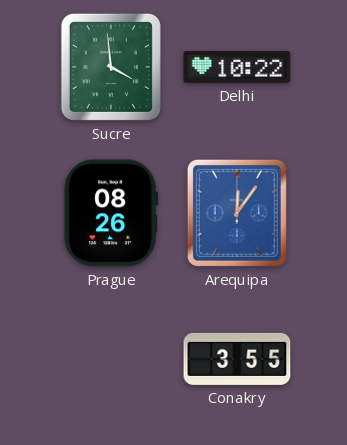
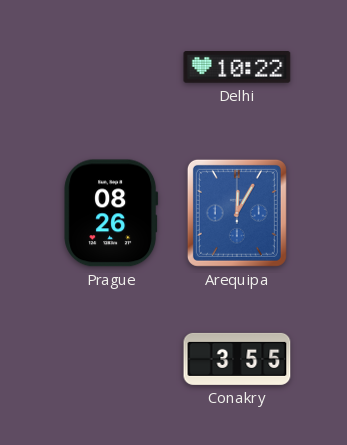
Sucre: 3:59 -> none
Arequipa: 12:06 -> 12:05
